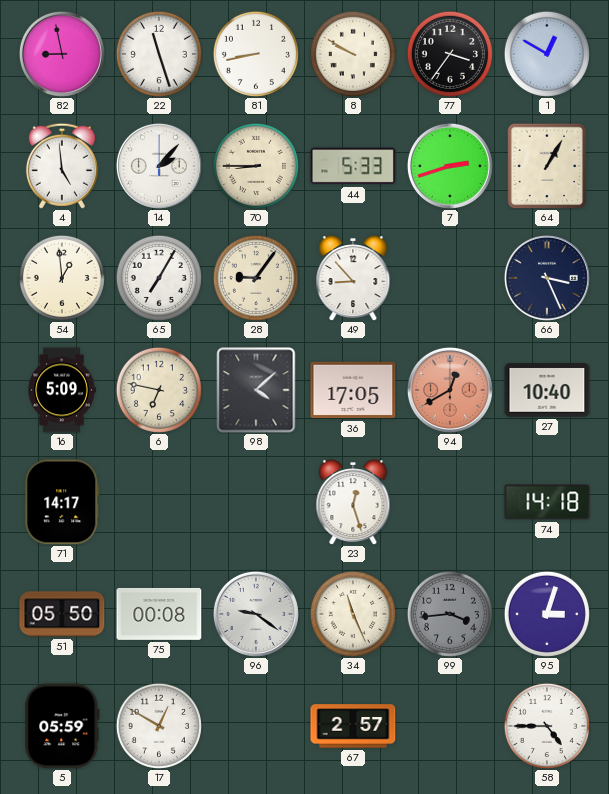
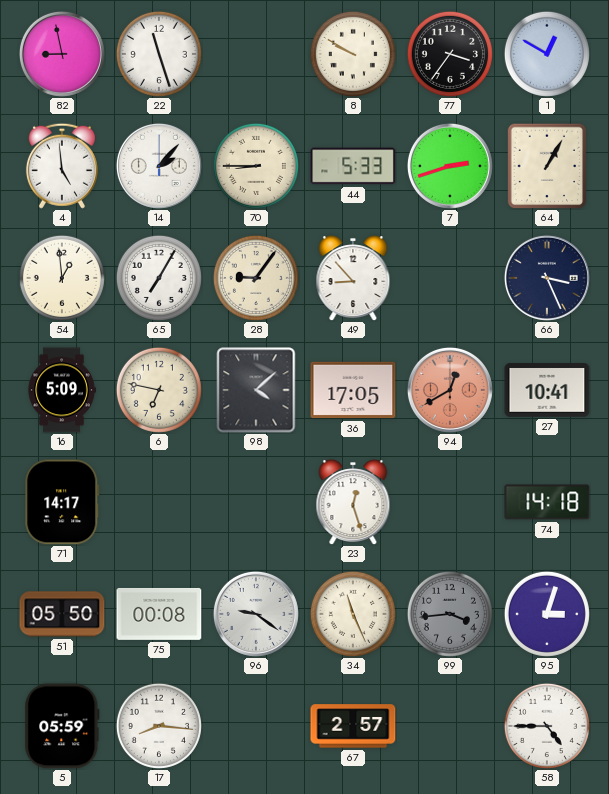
81: 8:43 -> none
27: 10:40 -> 10:41
17: 12:50 -> 8:16
